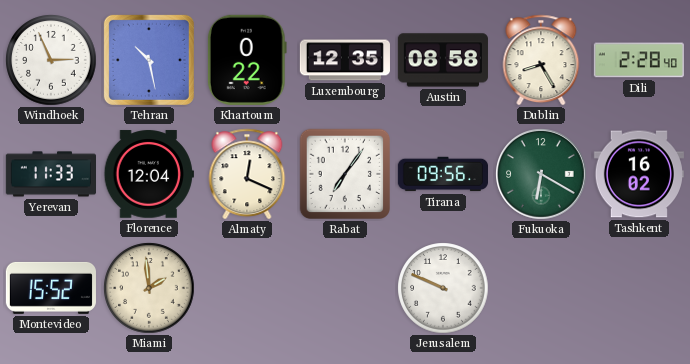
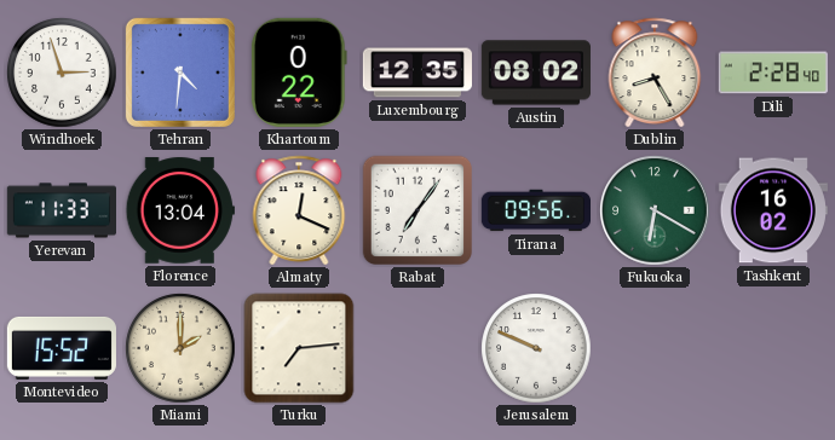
Windhoek: 2:56 -> 2:57
Tehran: 10:28 -> 4:31
Austin: 08:58 -> 08:02
Florence: 12:04 -> 13:04
Miami: 1:59 -> 2:00
Turku: none -> 7:14
